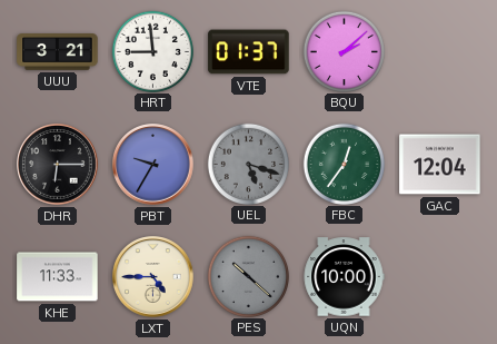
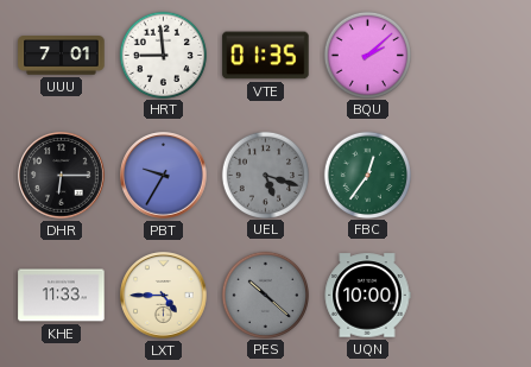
UUU: 3:21 -> 7:01
VTE: 01:37 -> 01:35
GAC: 12:04 -> none
